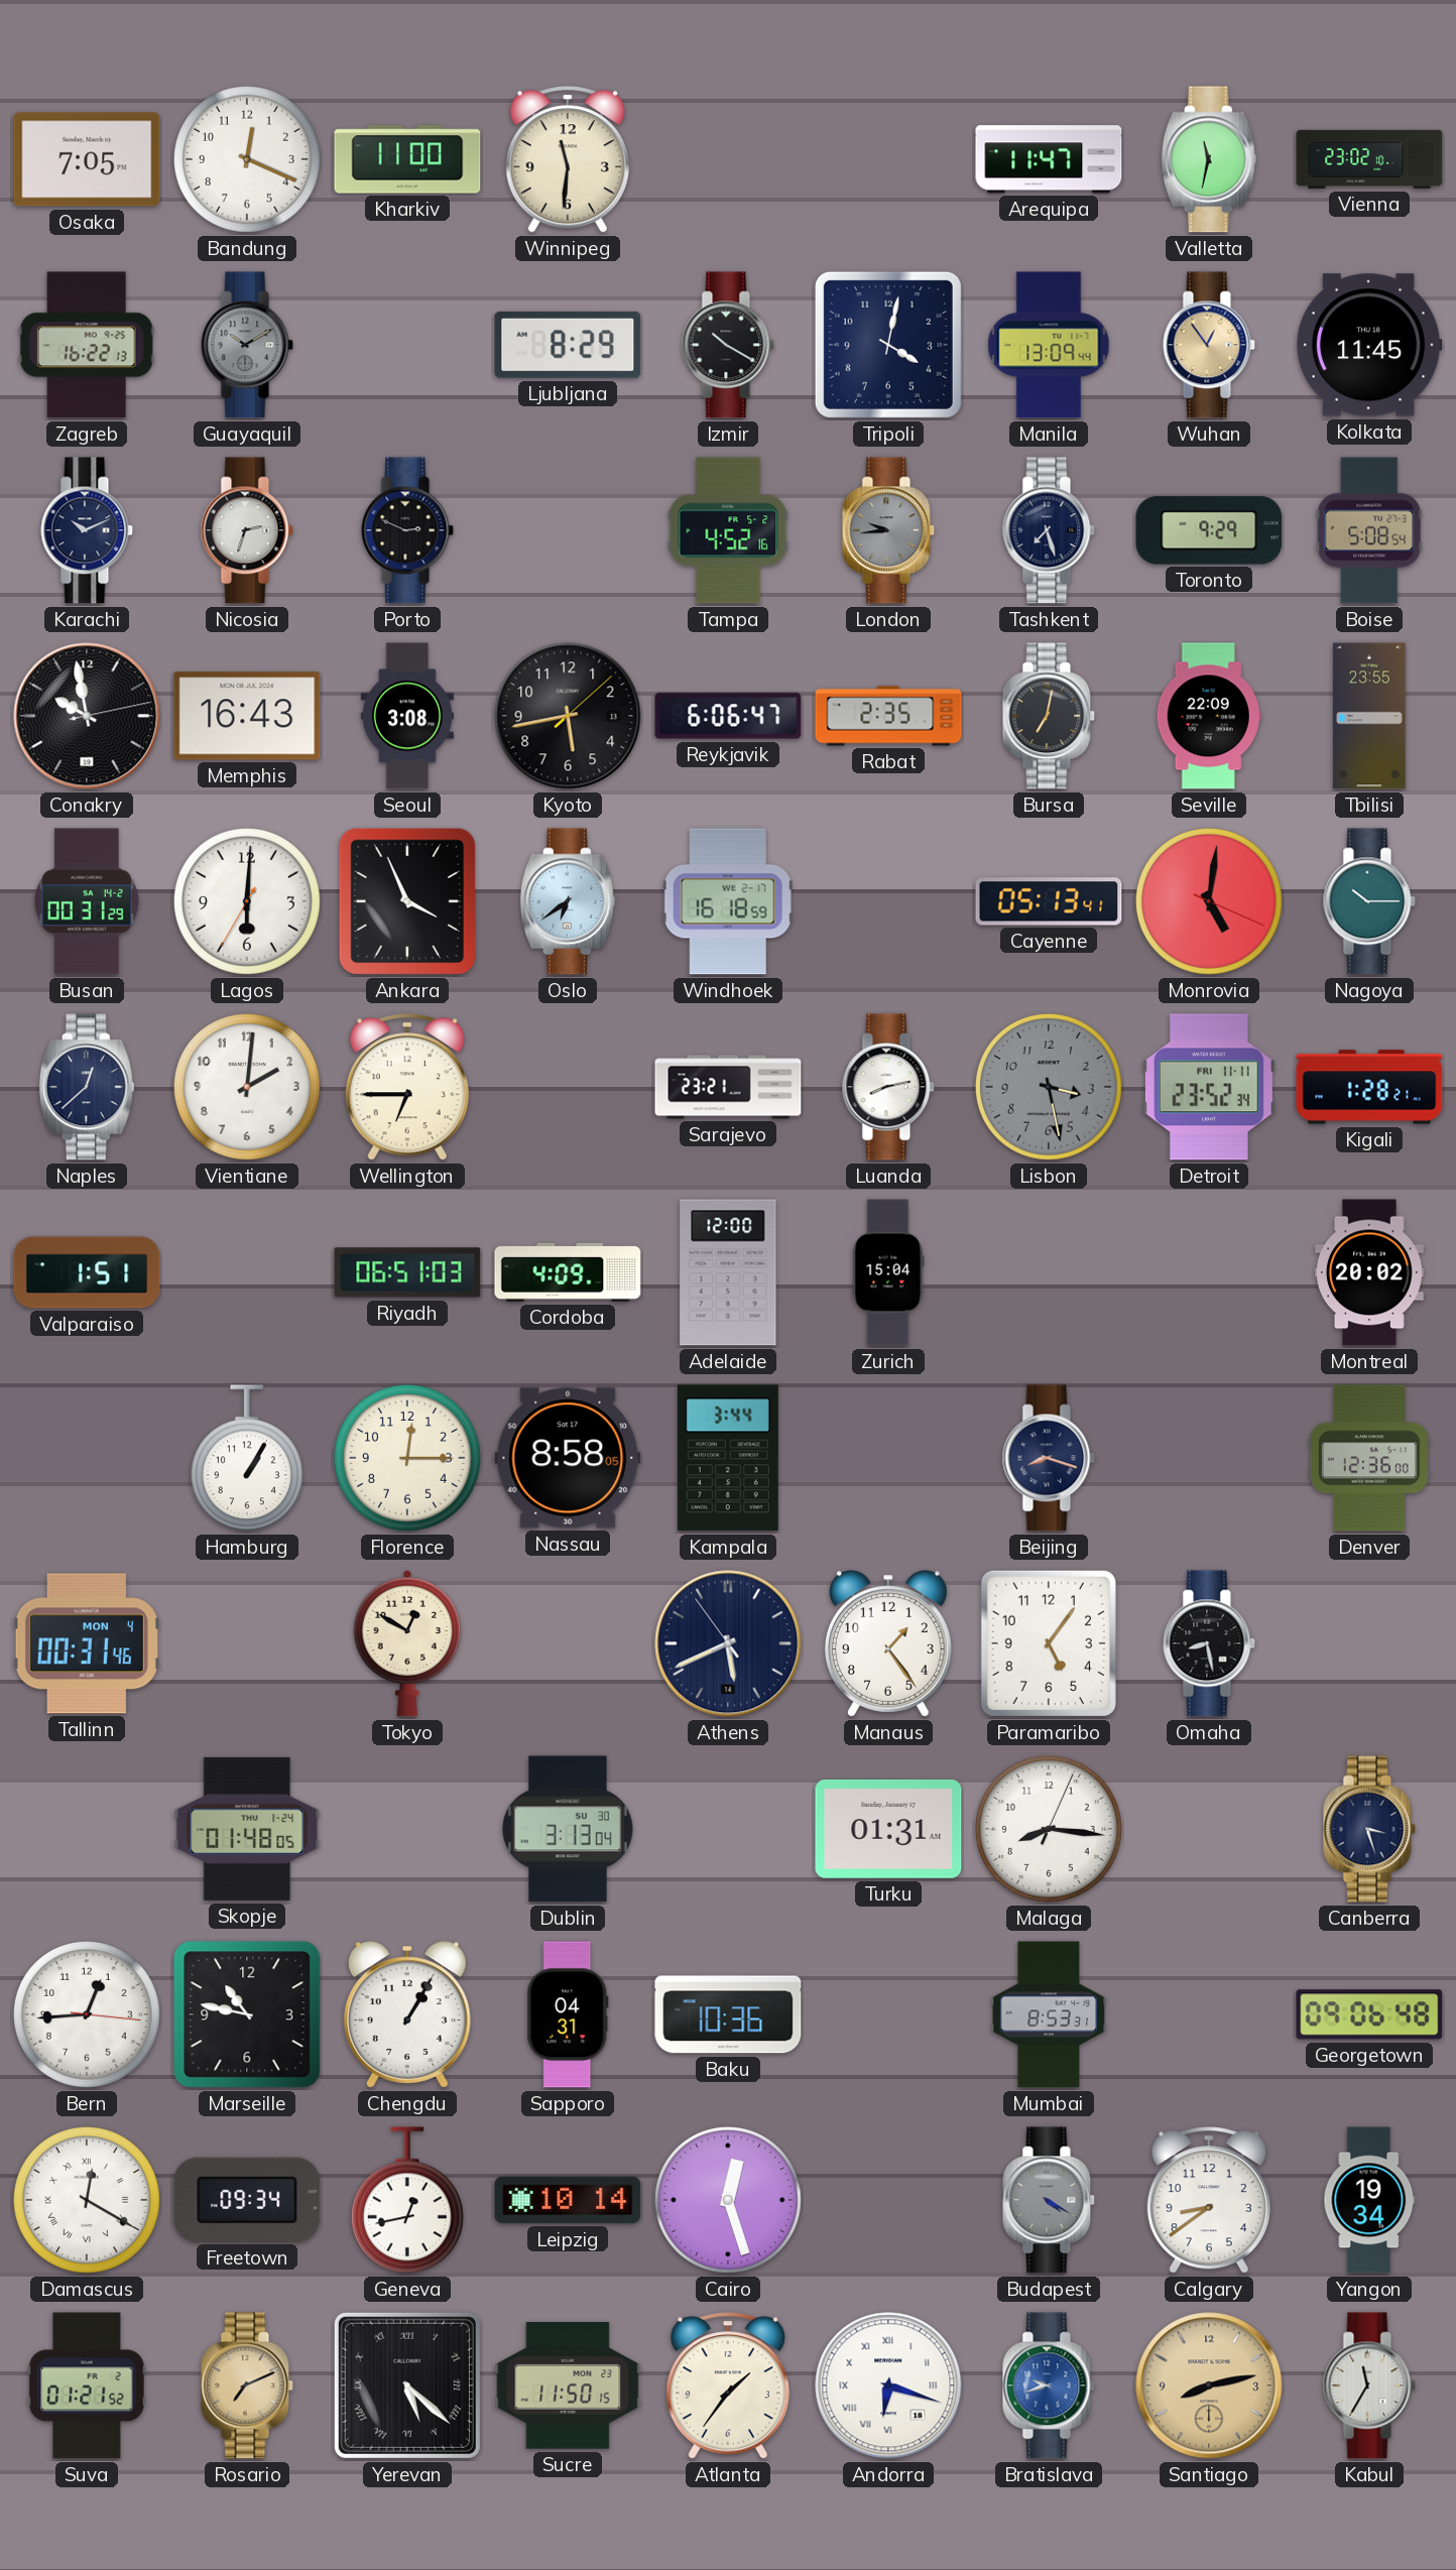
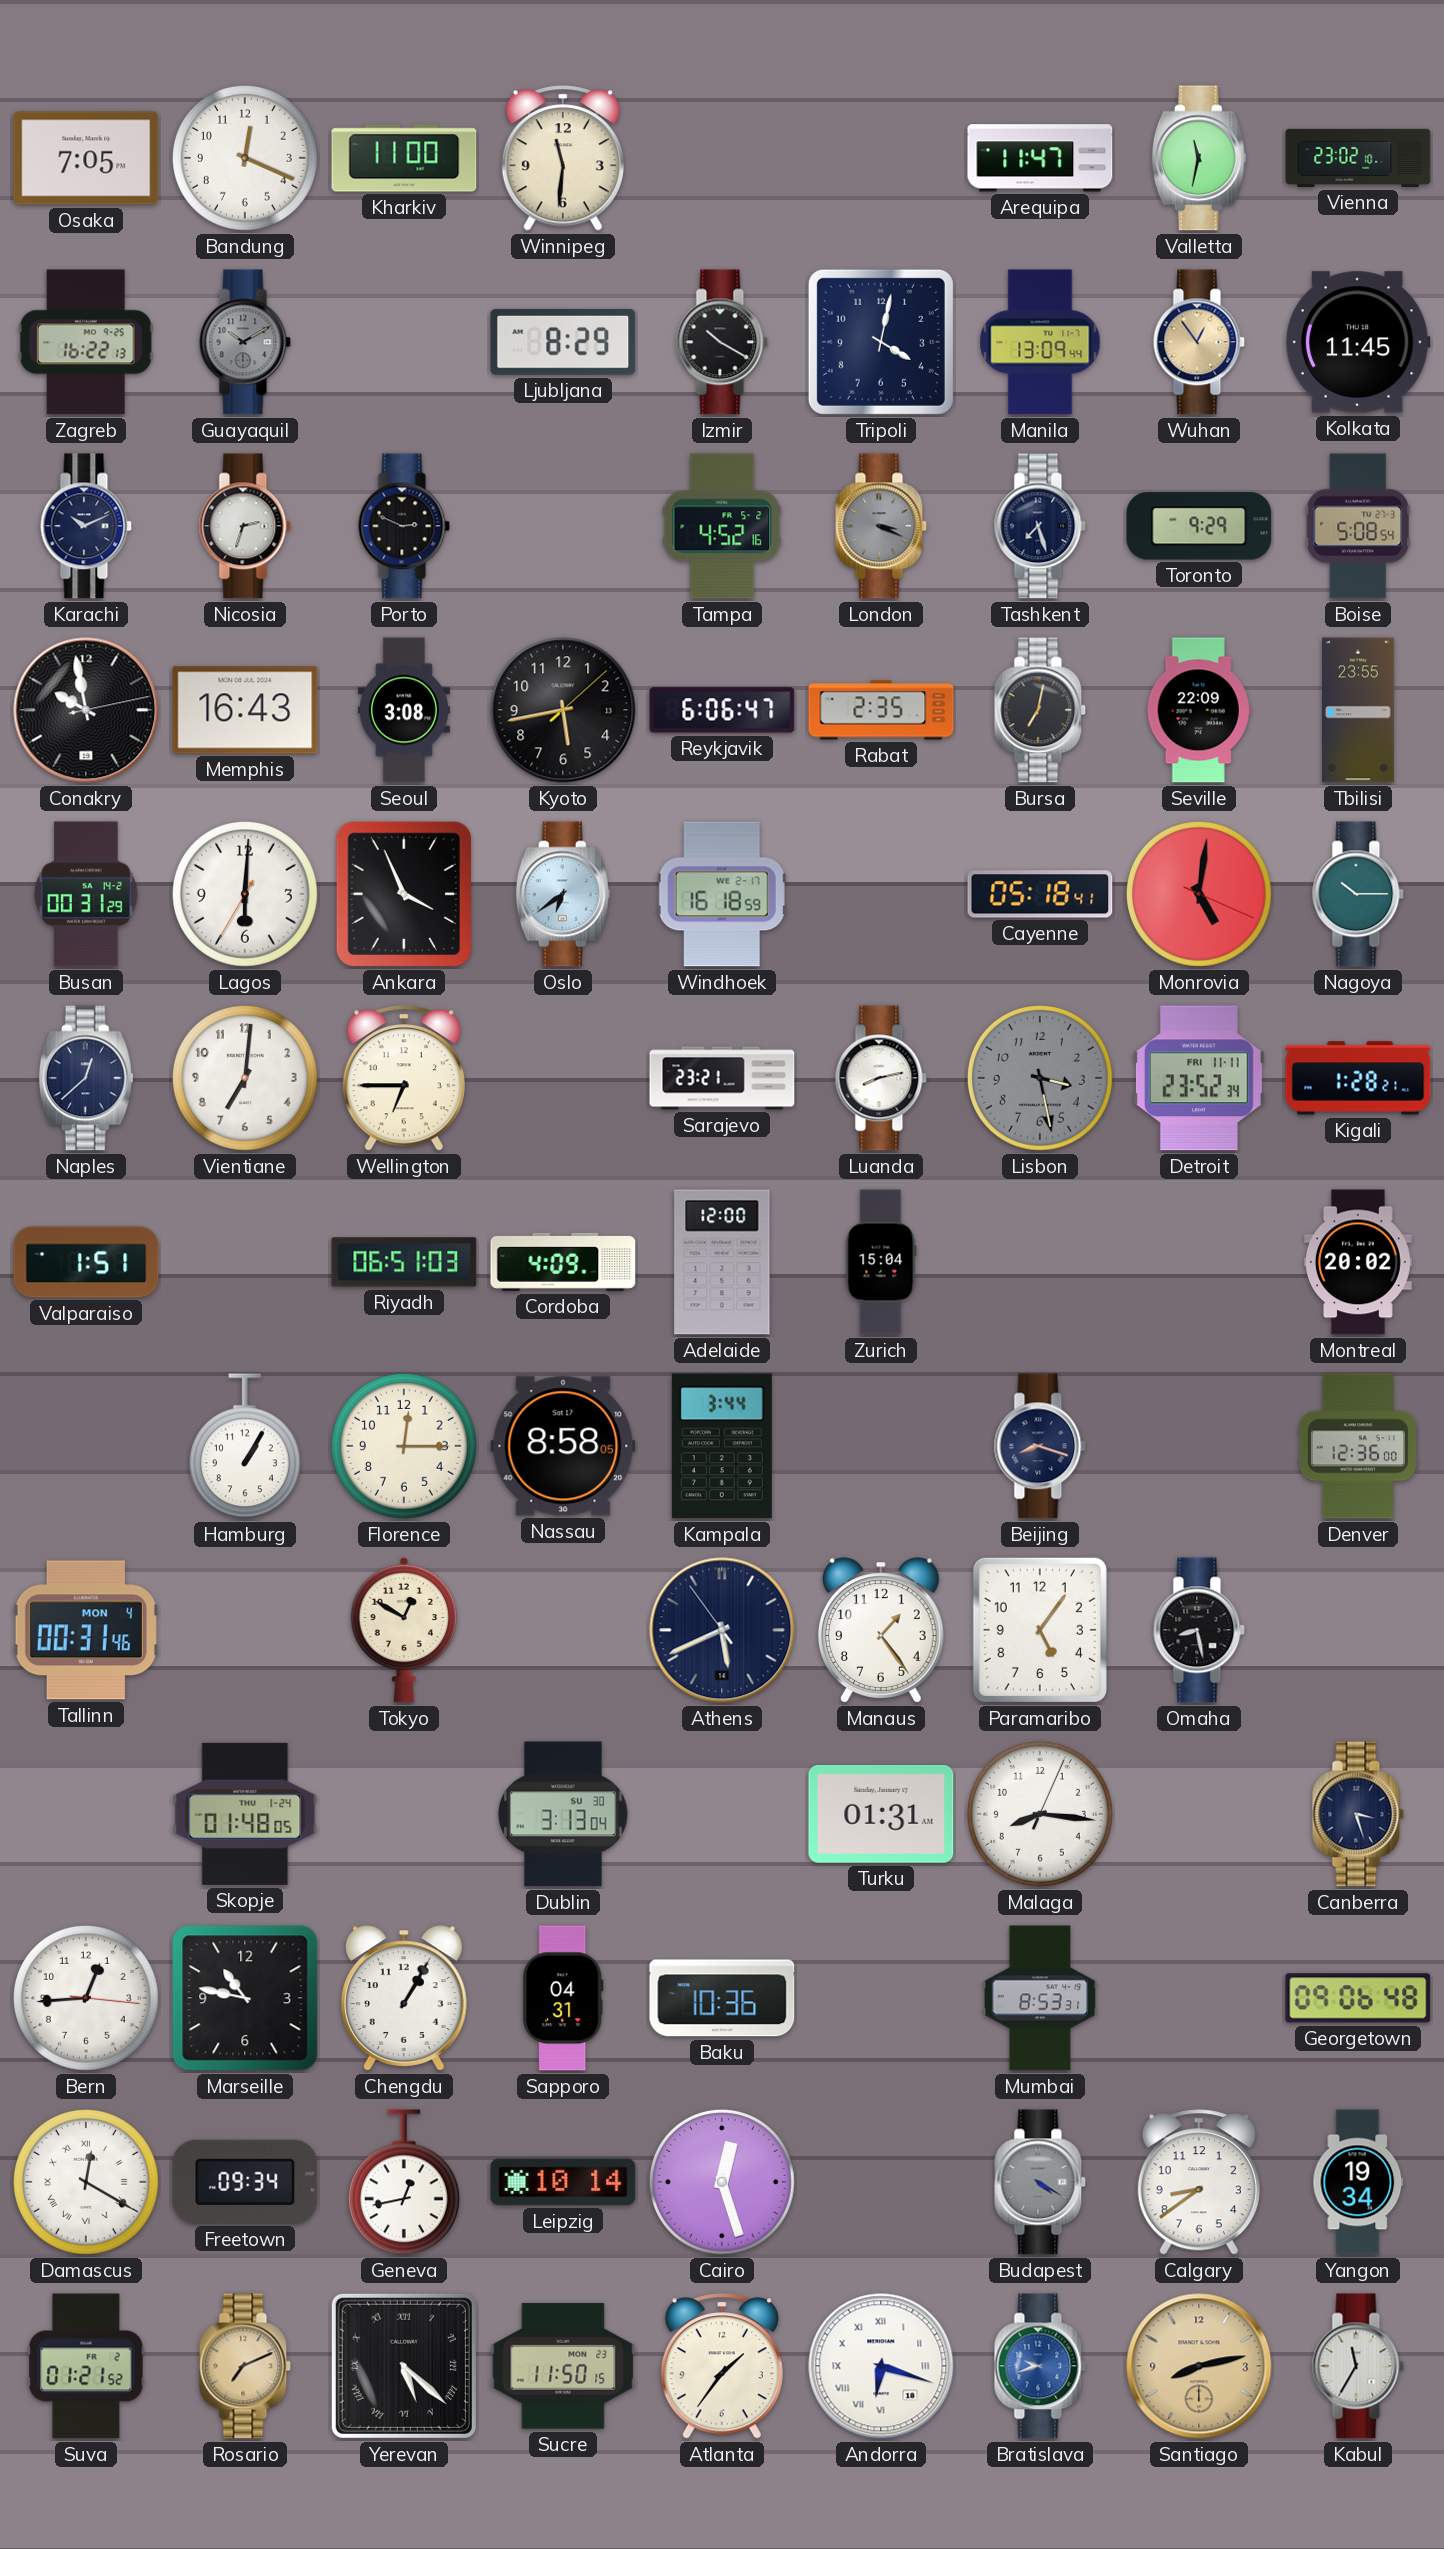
London: 9:44 -> 3:19
Cayenne: 05:13 -> 05:18
Vientiane: 2:01 -> 7:01
